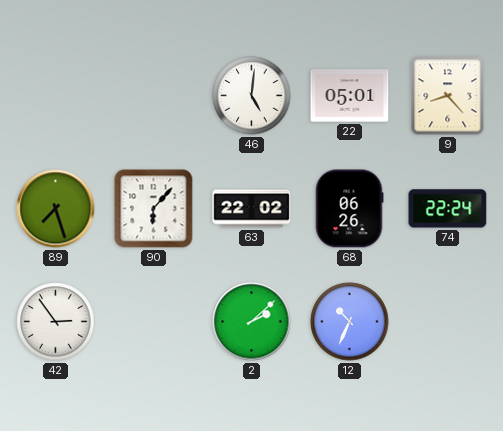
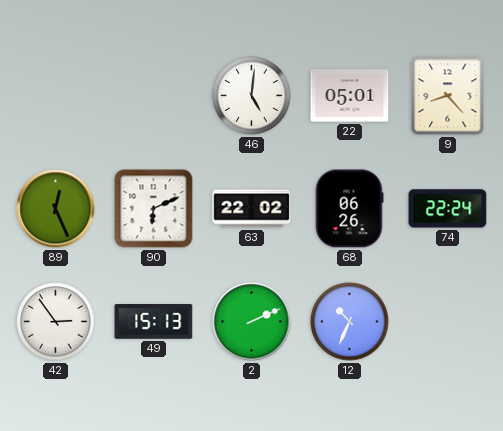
89: 7:27 -> 12:26
90: 6:07 -> 6:11
49: none -> 15:13
2: 2:08 -> 2:11
